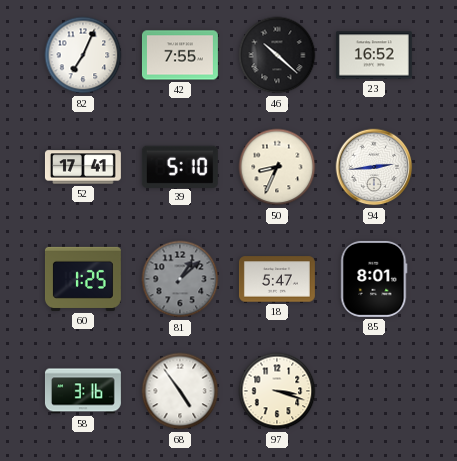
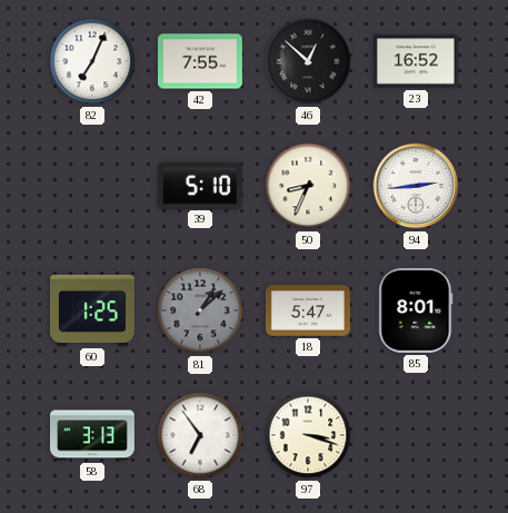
46: 10:22 -> 12:52
52: 17:41 -> none
58: 3:16 -> 3:13
68: 4:54 -> 6:54
